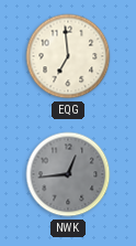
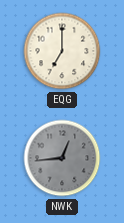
EQG: 6:59 -> 7:00
